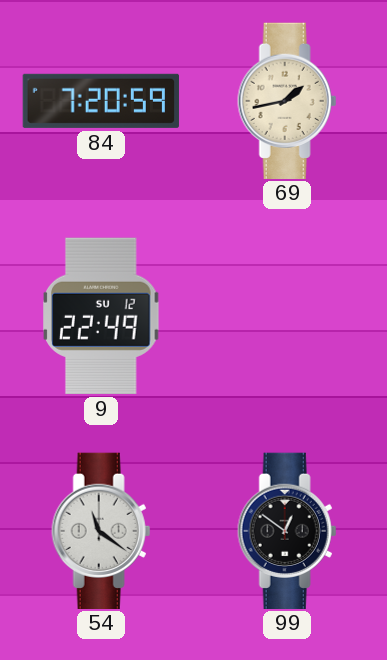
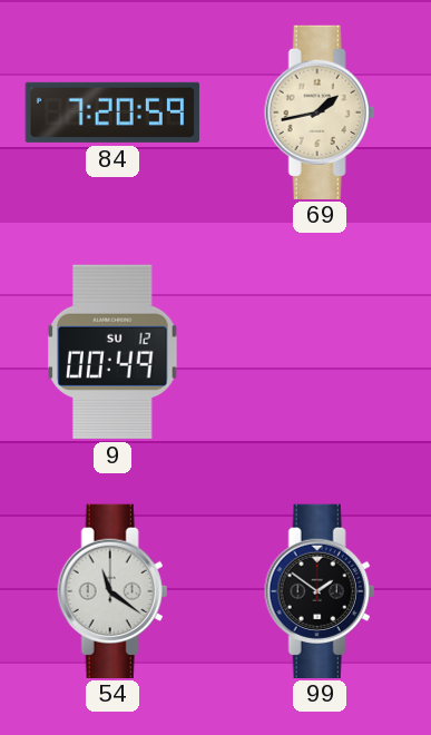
9: 22:49 -> 00:49
99: 12:51 -> 1:51
